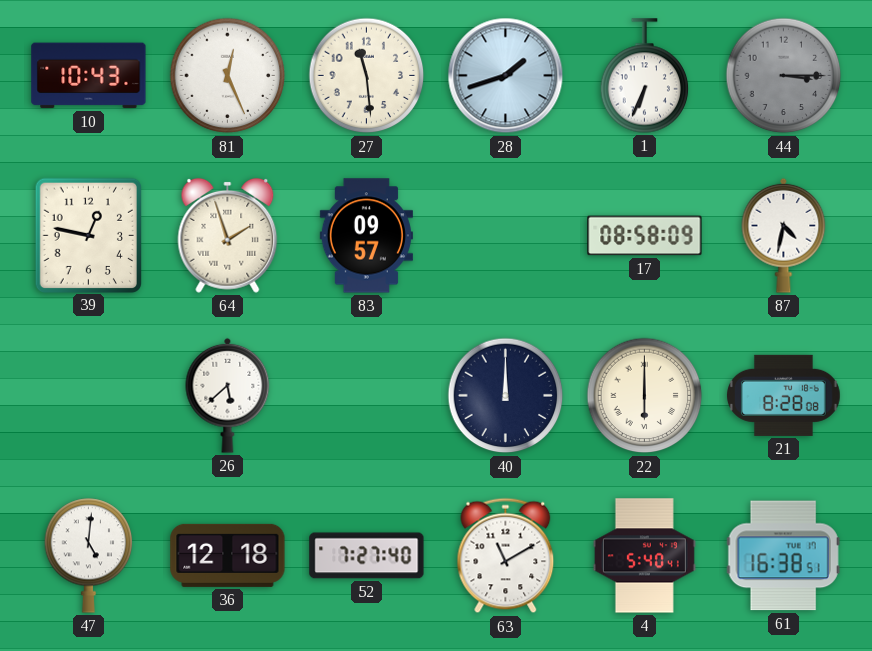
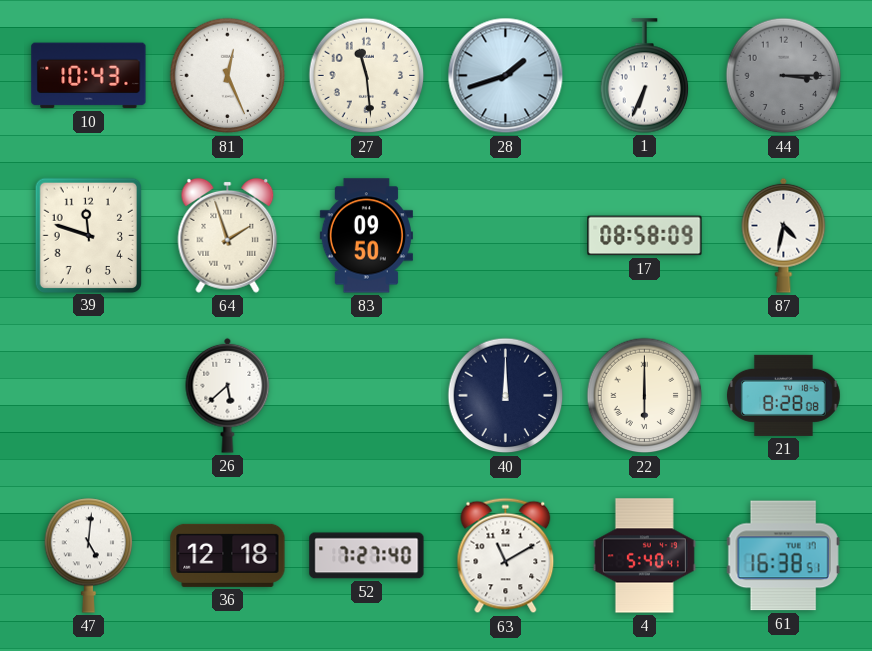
39: 12:47 -> 11:48
83: 09:57 -> 09:50
